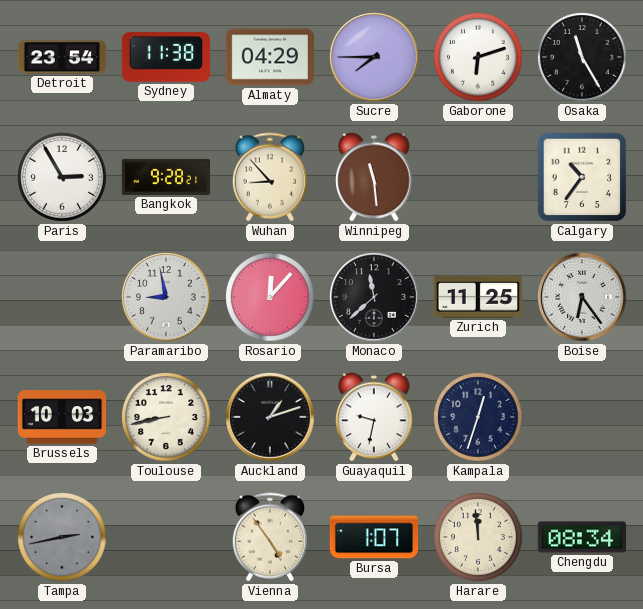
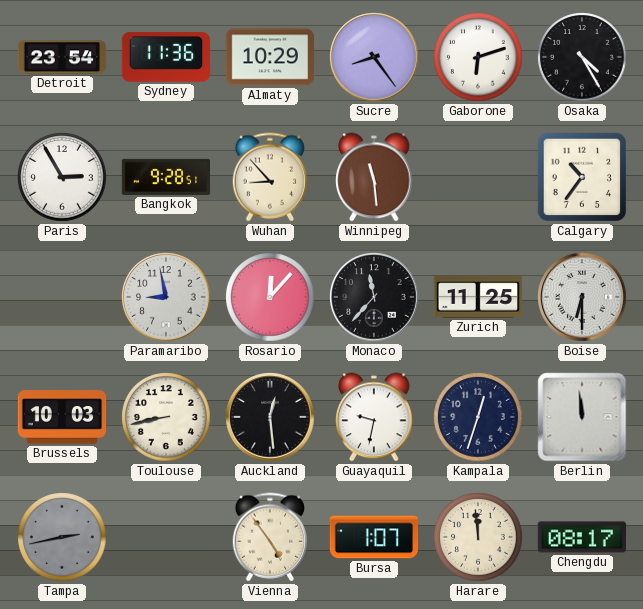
Sydney: 11:38 -> 11:36
Almaty: 04:29 -> 10:29
Sucre: 7:45 -> 8:24
Osaka: 11:25 -> 4:25
Bangkok: 9:28:21 -> 9:28:51
Monaco: 11:38 -> 11:37
Boise: 6:24 -> 6:30
Auckland: 1:12 -> 12:29
Berlin: none -> 11:59
Chengdu: 08:34 -> 08:17
